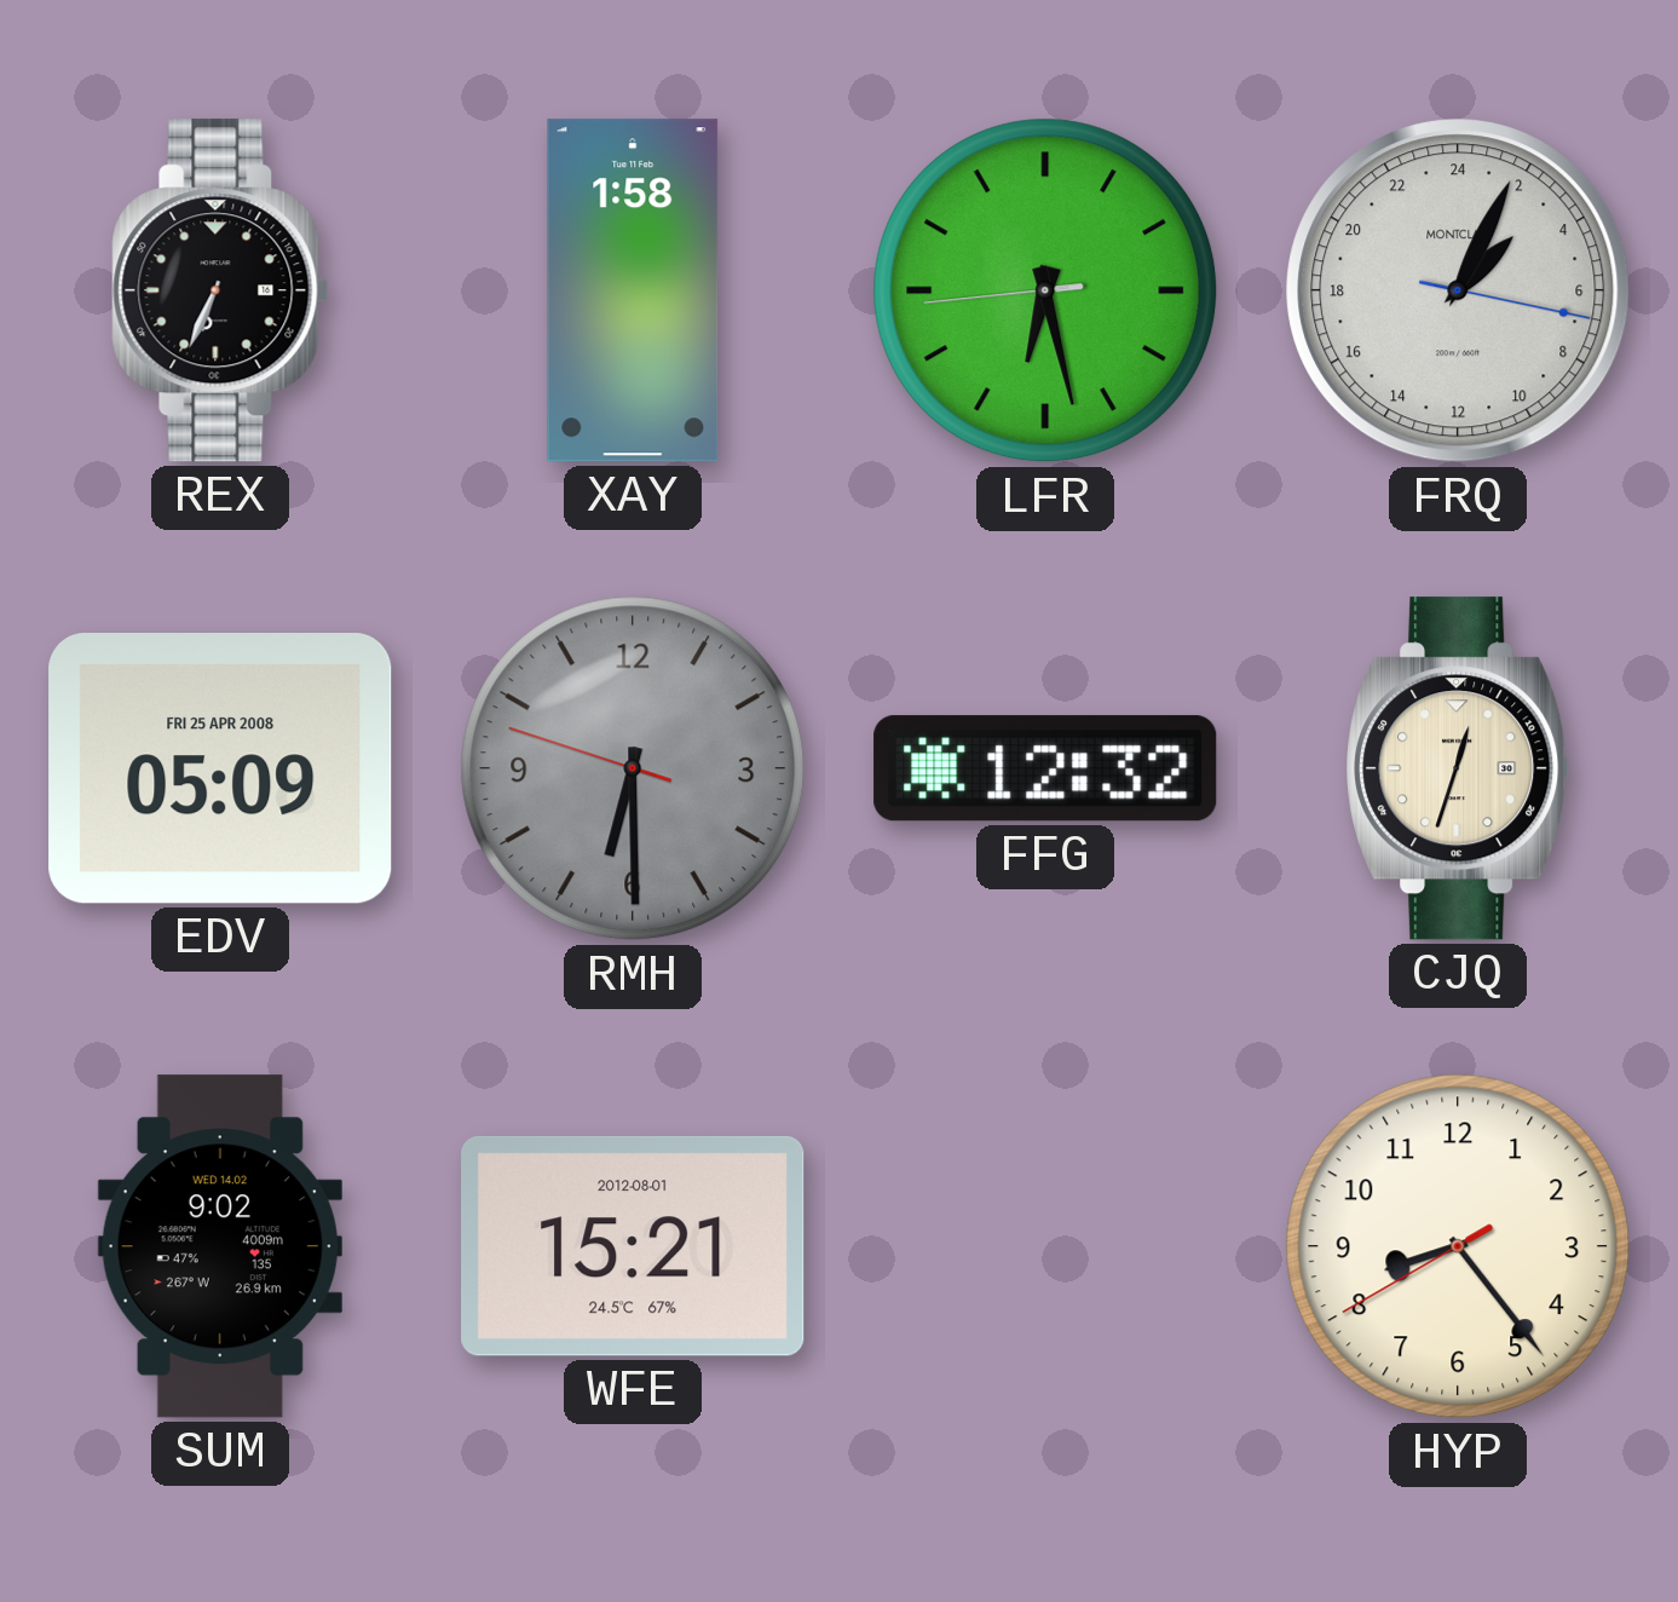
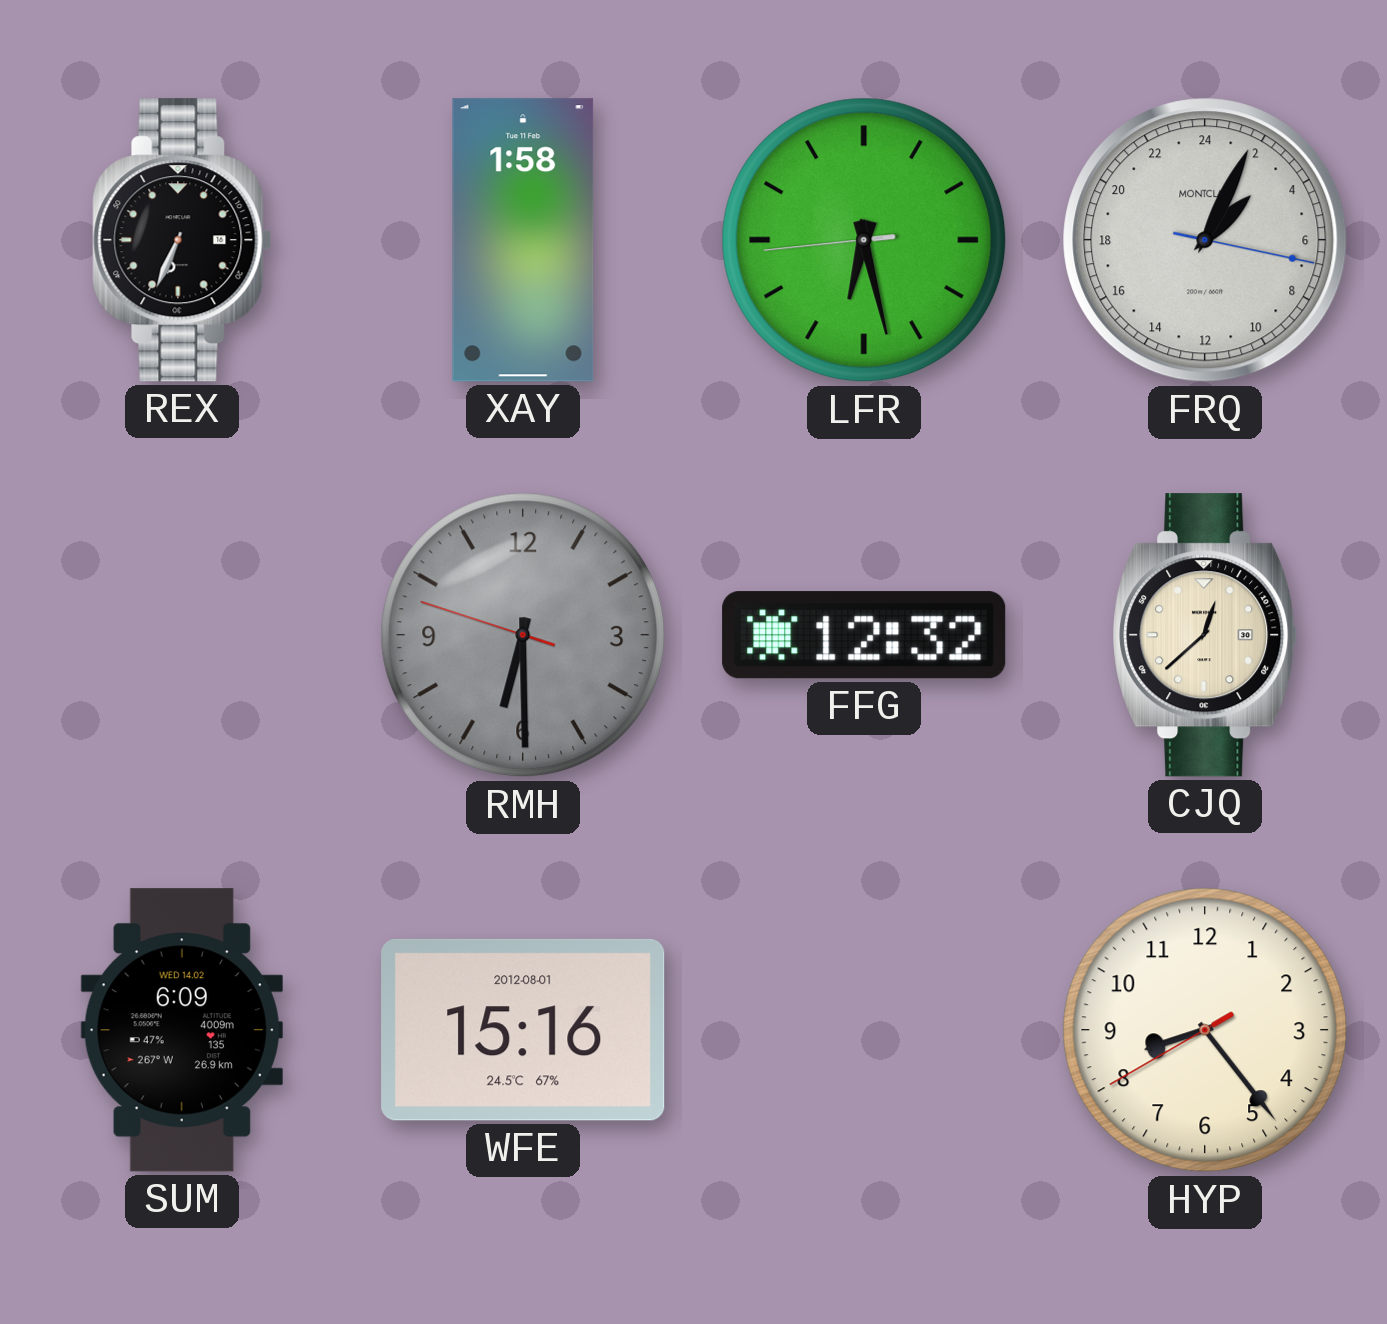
EDV: 05:09 -> none
CJQ: 12:33 -> 12:38
SUM: 9:02 -> 6:09
WFE: 15:21 -> 15:16
